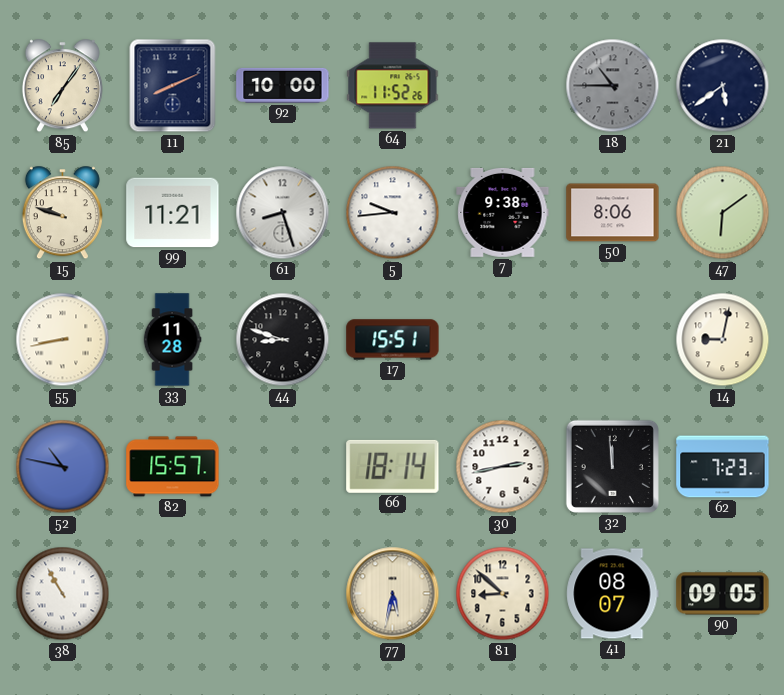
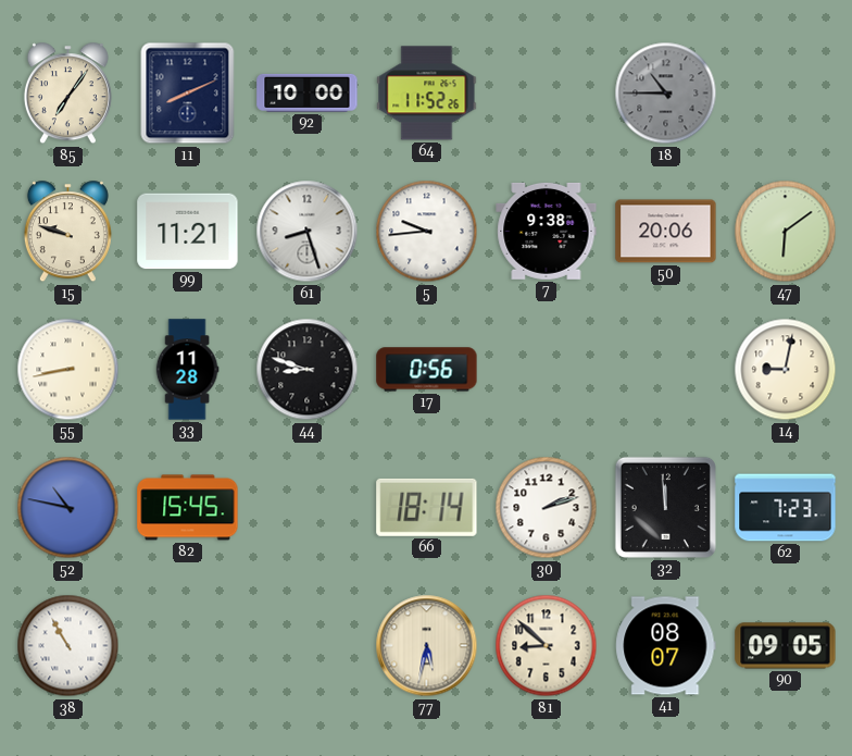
21: 5:39 -> none
50: 8:06 -> 20:06
17: 15:51 -> 0:56
82: 15:57 -> 15:45
30: 2:43 -> 2:12
